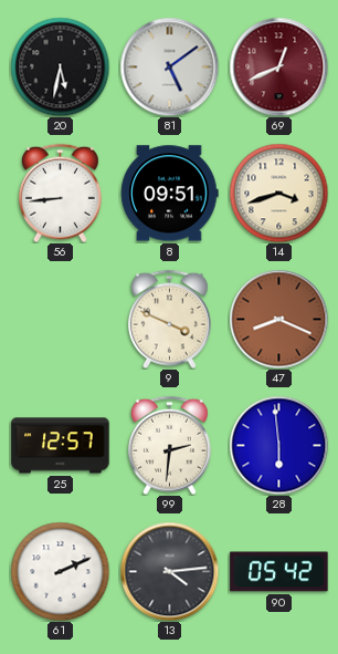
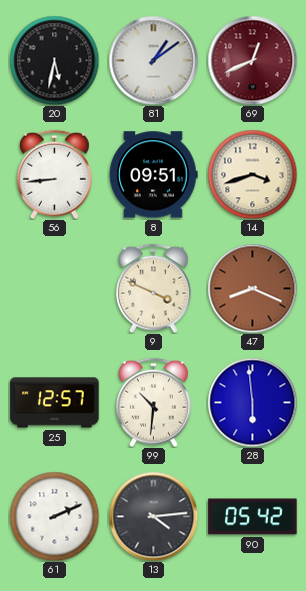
81: 5:09 -> 1:09
99: 2:31 -> 10:31
